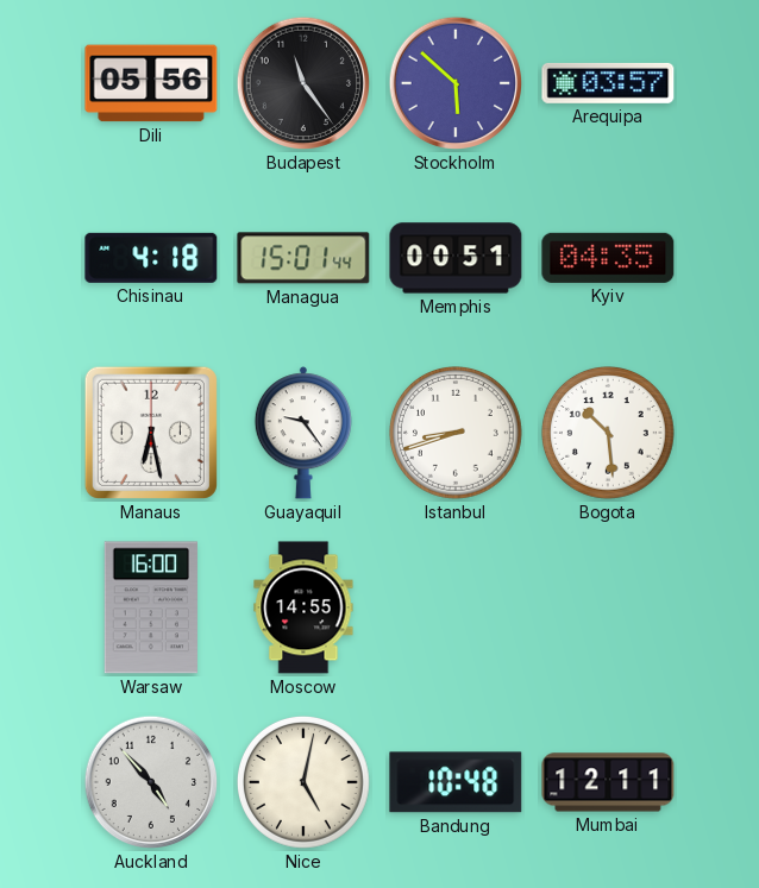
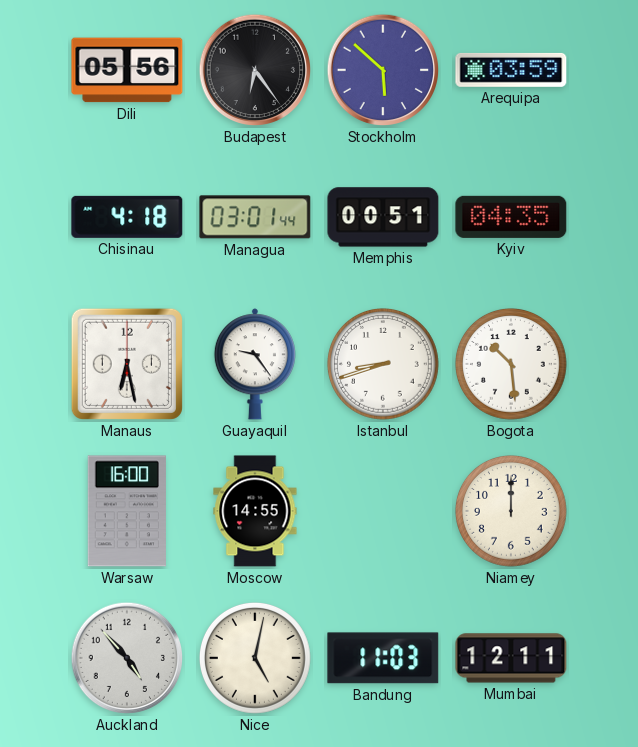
Budapest: 11:24 -> 6:24
Arequipa: 03:57 -> 03:59
Managua: 15:01 -> 03:01
Niamey: none -> 12:00
Bandung: 10:48 -> 11:03
